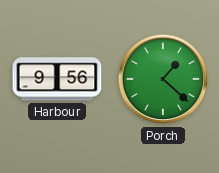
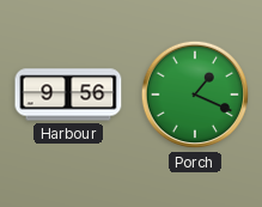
Porch: 1:22 -> 1:19
